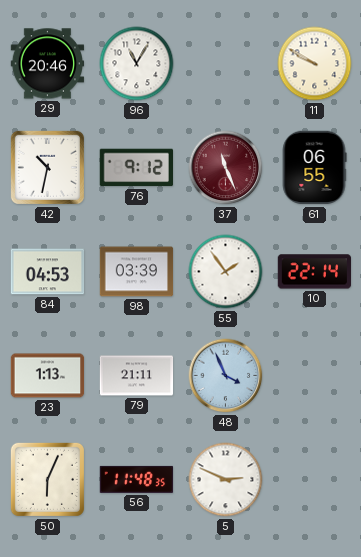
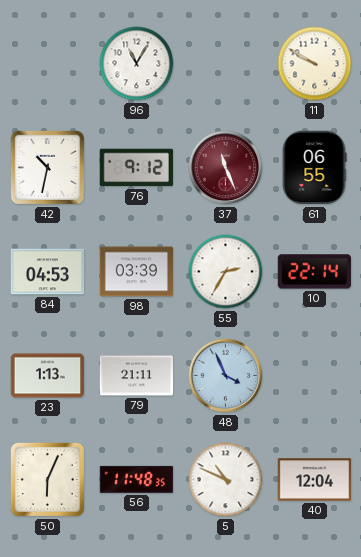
29: 20:46 -> none
55: 1:54 -> 2:35
5: 2:49 -> 10:49
40: none -> 12:04
